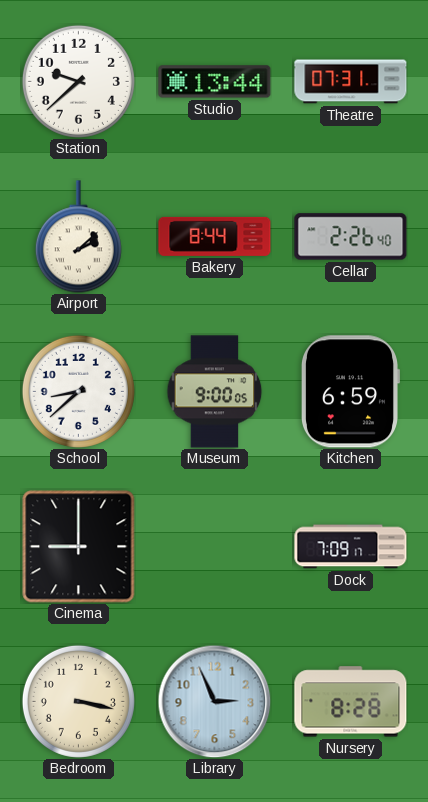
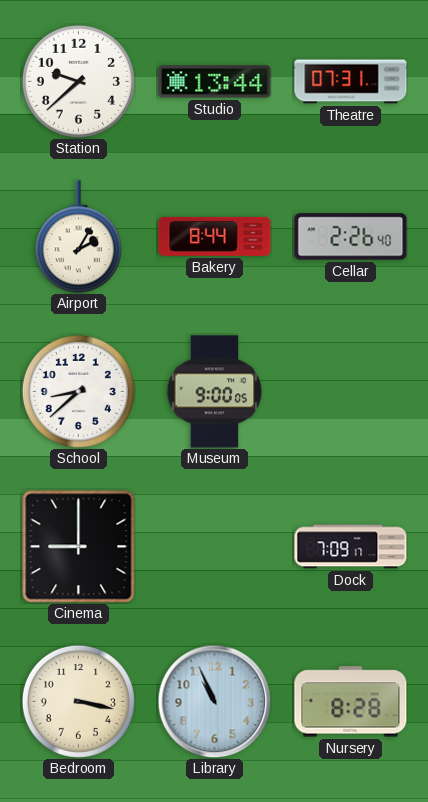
Airport: 2:08 -> 2:05
Kitchen: 6:59 -> none
Library: 2:56 -> 10:56
